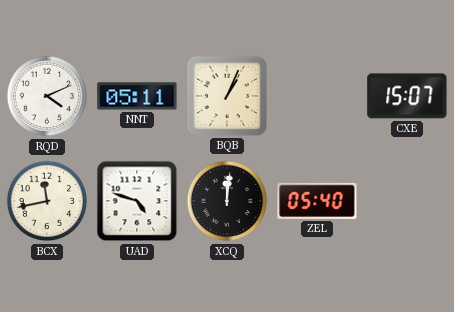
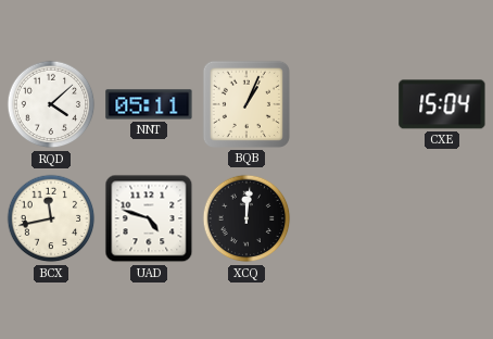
RQD: 4:11 -> 4:08
CXE: 15:07 -> 15:04
ZEL: 05:40 -> none
